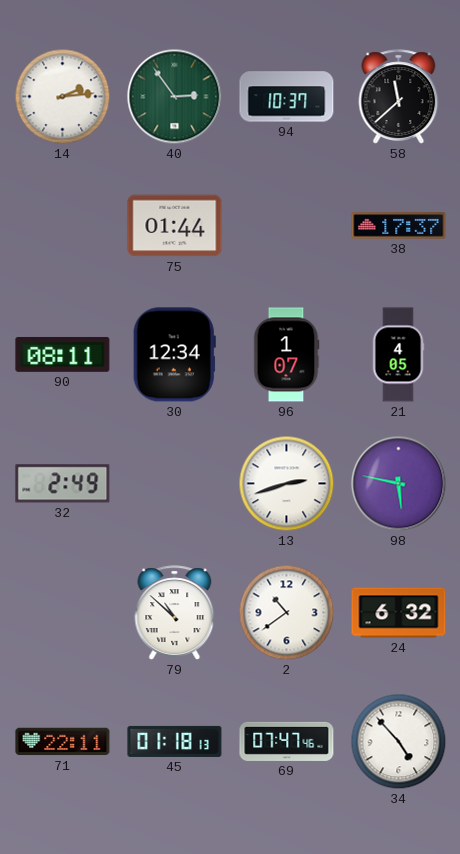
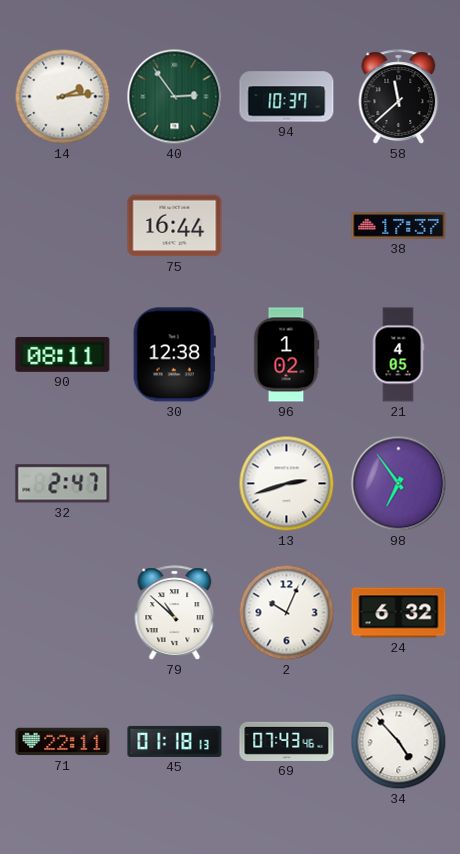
75: 01:44 -> 16:44
30: 12:34 -> 12:38
96: 1:07 -> 1:02
32: 2:49 -> 2:47
98: 5:47 -> 6:54
2: 10:39 -> 10:04
69: 07:47 -> 07:43
